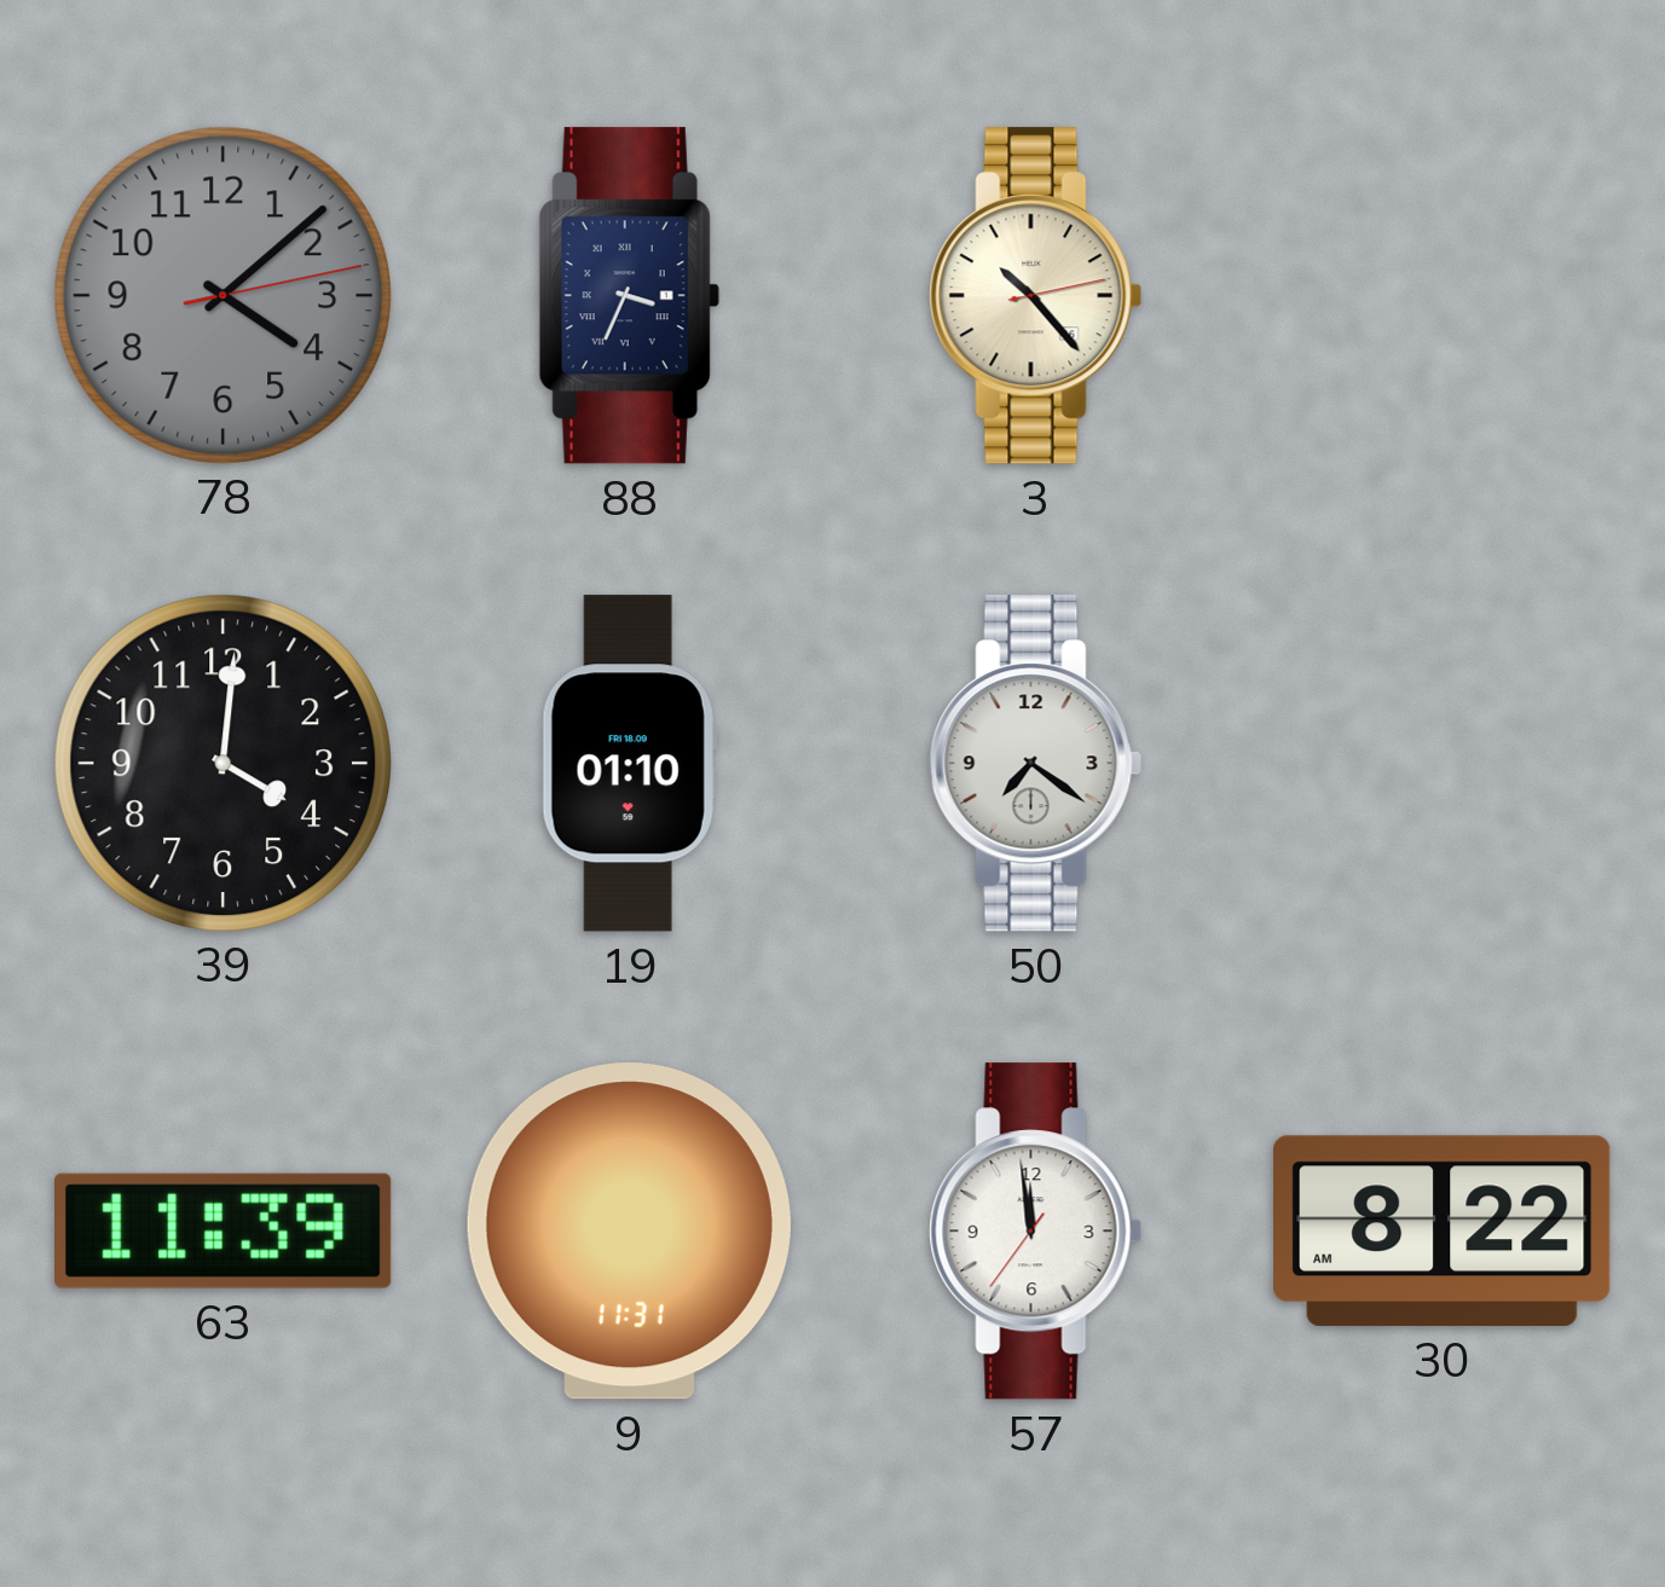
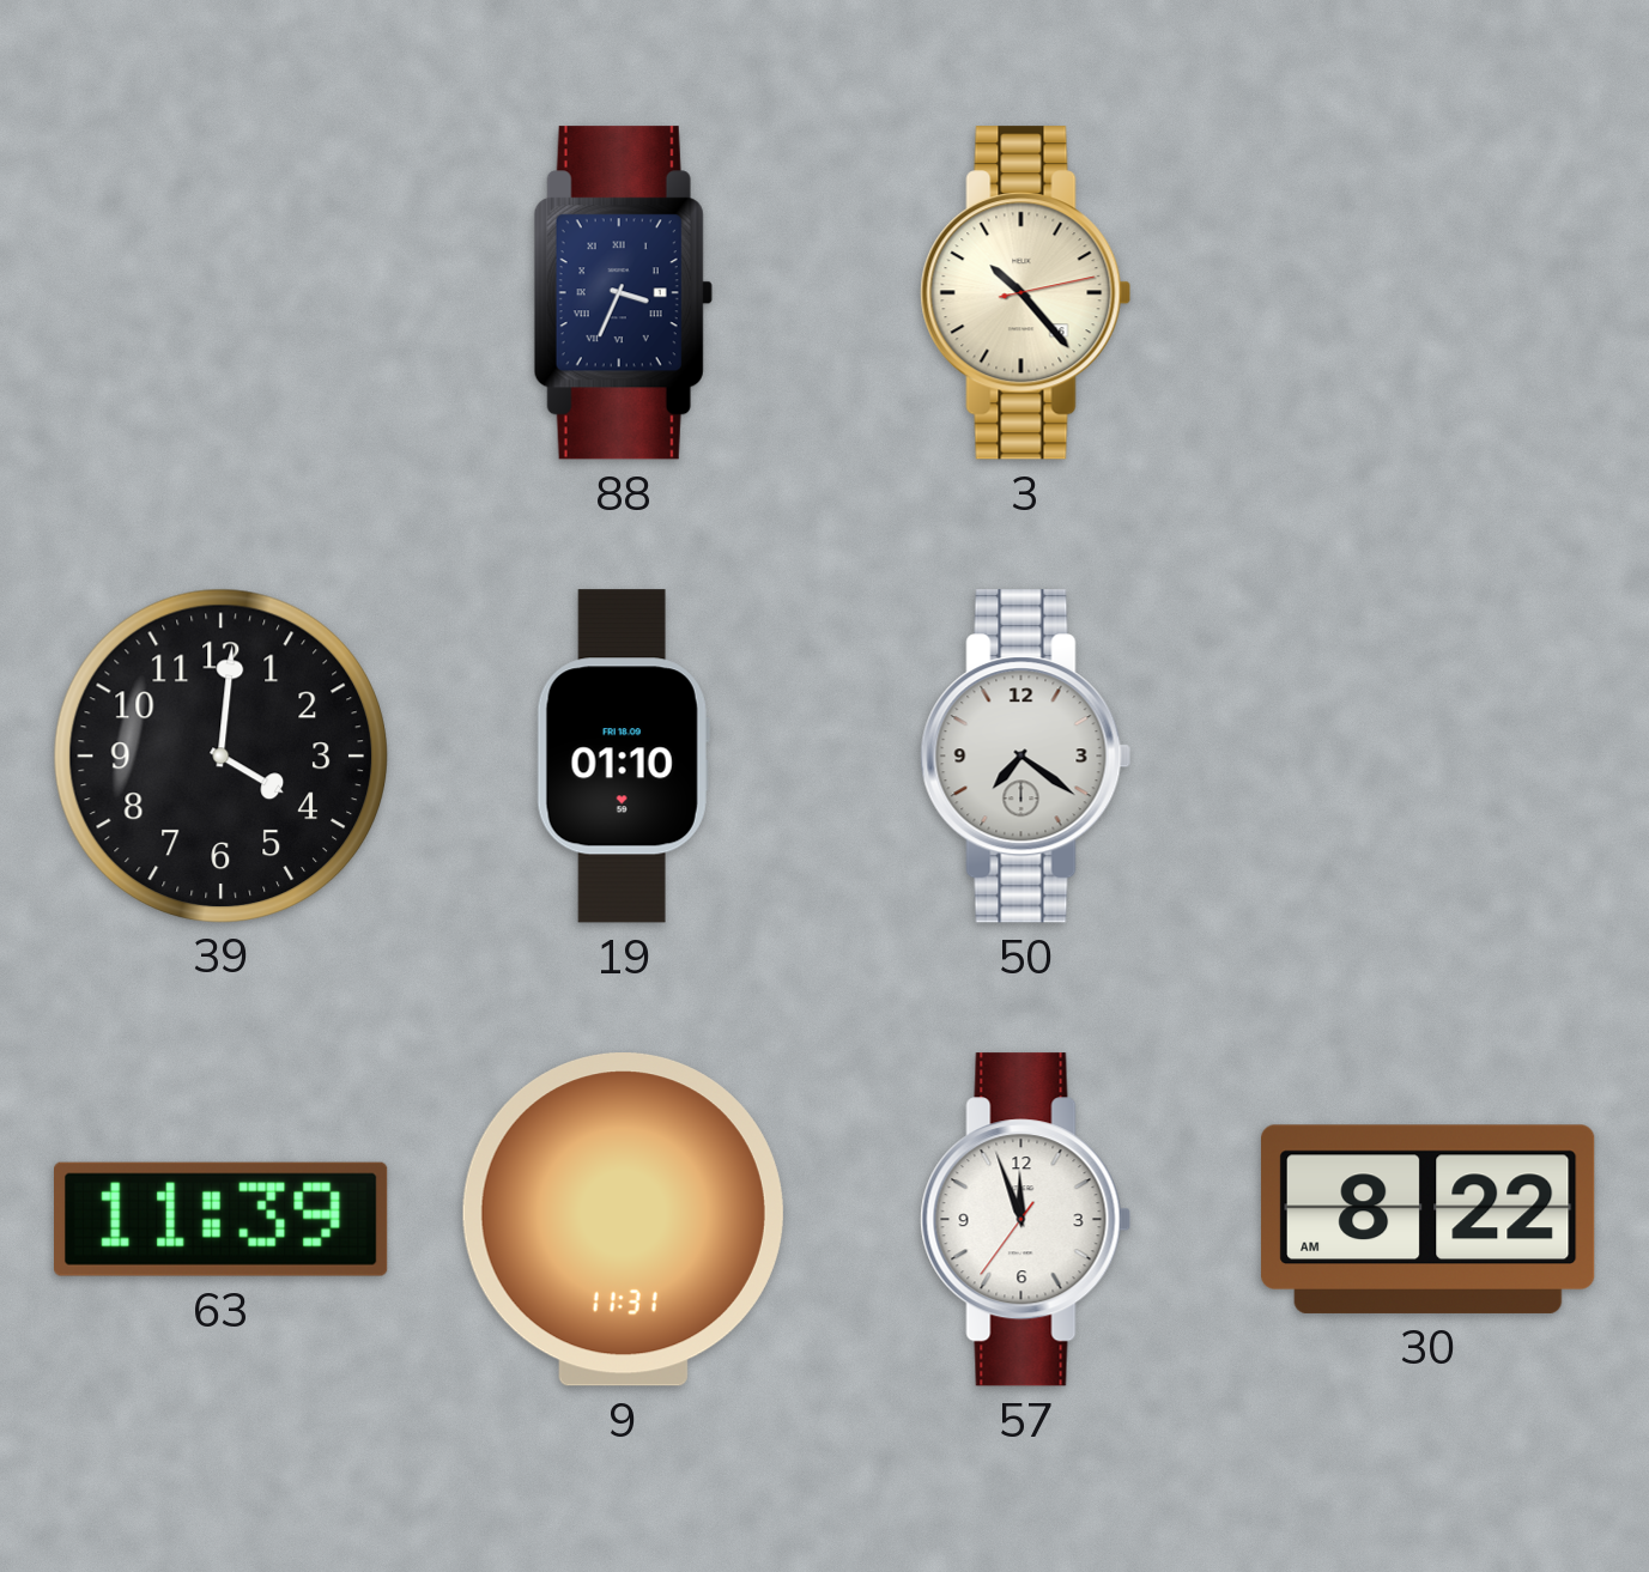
78: 4:08 -> none
57: 11:58 -> 11:56
